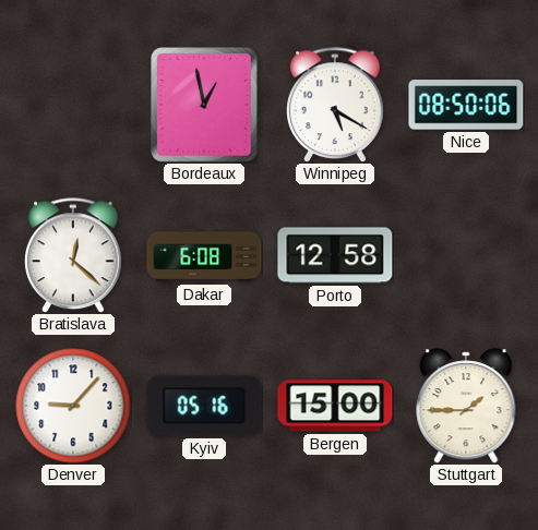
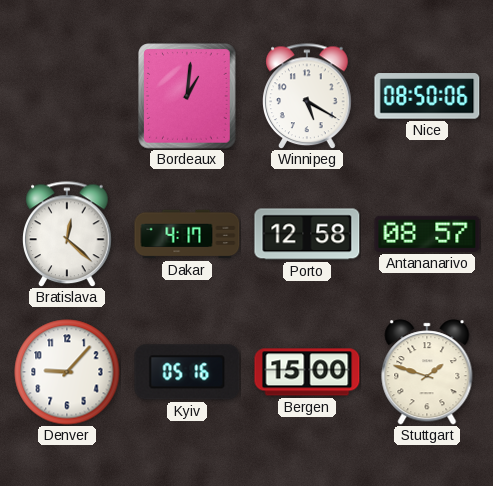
Bordeaux: 12:58 -> 1:01
Dakar: 6:08 -> 4:17
Antananarivo: none -> 08:57
Stuttgart: 1:45 -> 1:48
